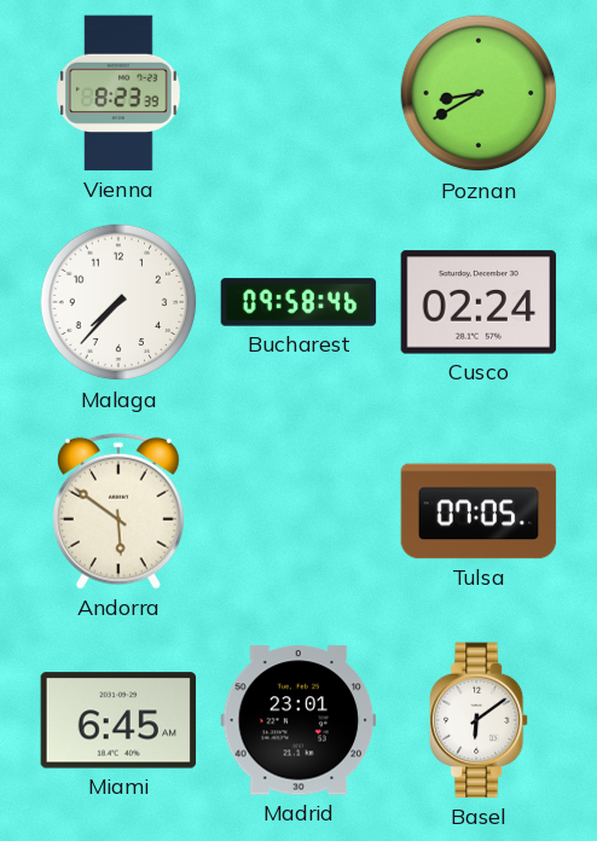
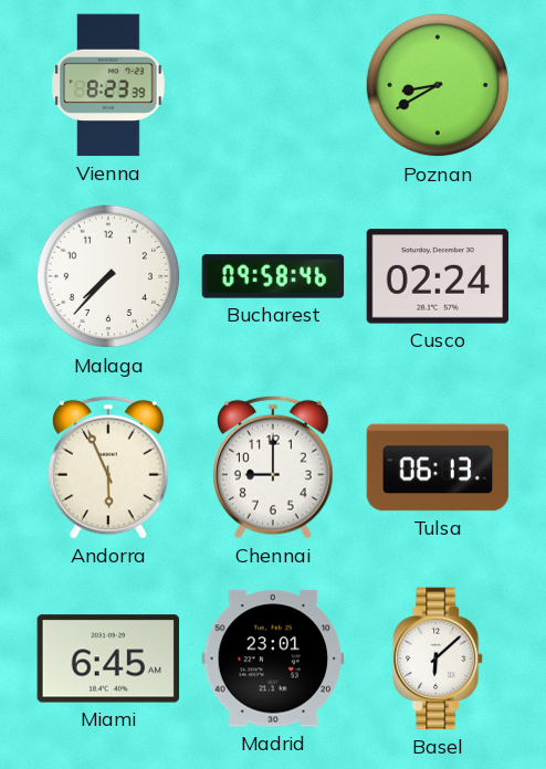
Andorra: 5:51 -> 5:56
Chennai: none -> 9:00
Tulsa: 07:05 -> 06:13
Basel: 6:09 -> 6:08
